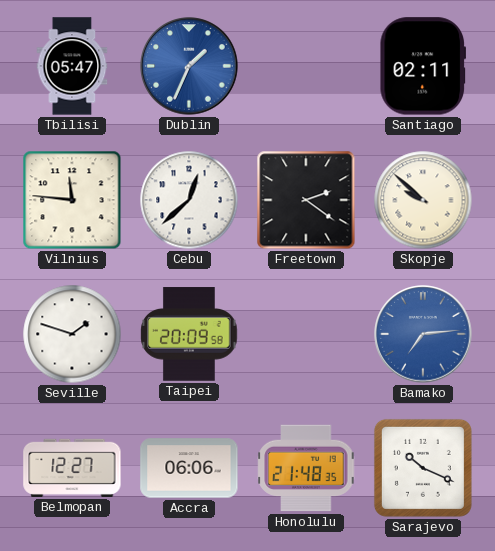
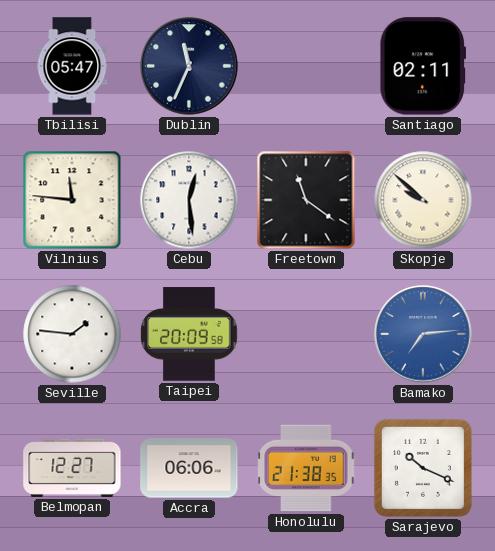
Dublin: 1:34 -> 11:34
Dublin dial: blue -> navy
Cebu: 12:38 -> 12:29
Freetown: 2:21 -> 11:21
Seville: 1:48 -> 1:46
Honolulu: 21:48 -> 21:38
